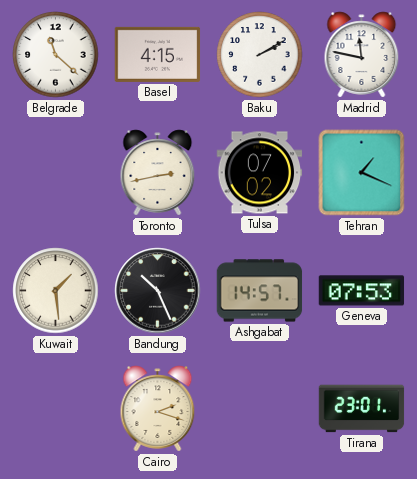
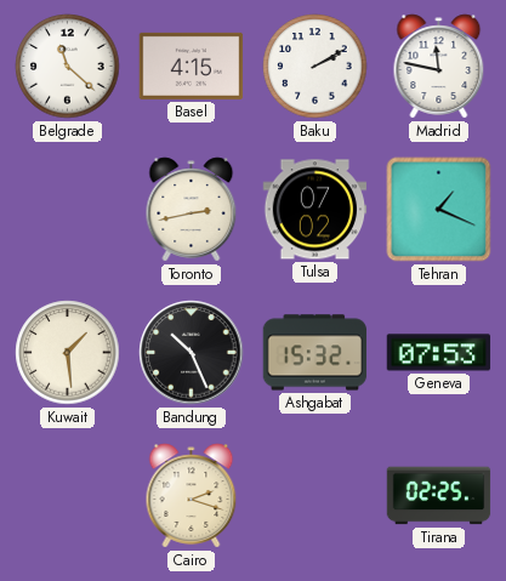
Ashgabat: 14:57 -> 15:32
Tirana: 23:01 -> 02:25
